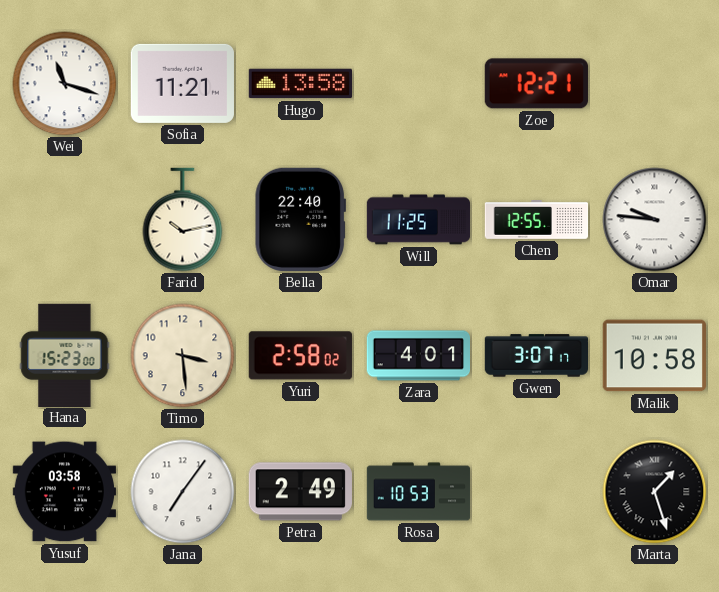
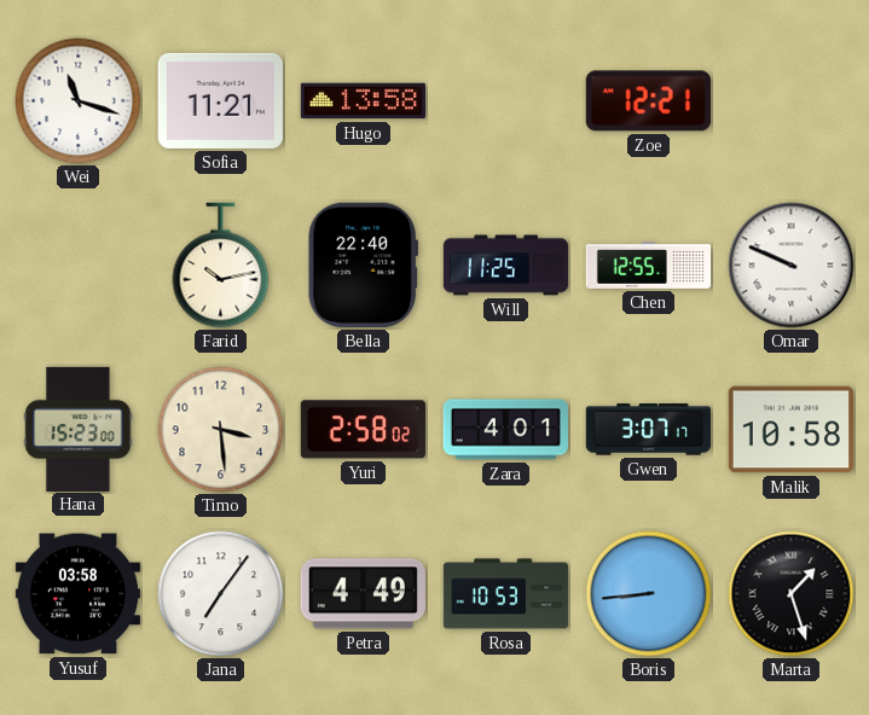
Omar: 9:46 -> 9:49
Petra: 2:49 -> 4:49
Boris: none -> 8:44
